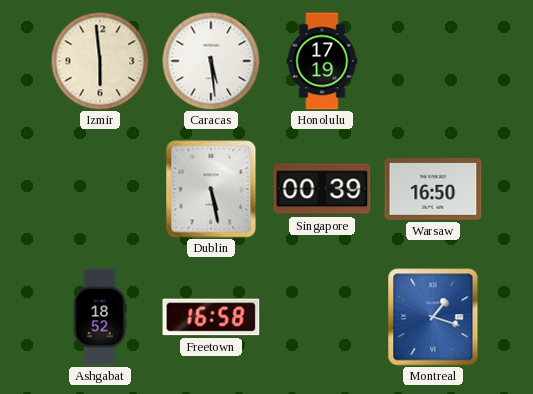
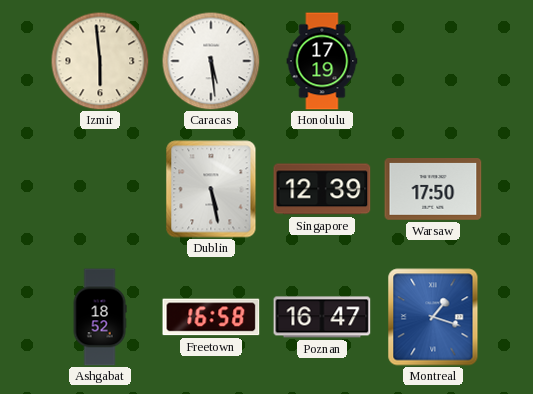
Singapore: 00:39 -> 12:39
Warsaw: 16:50 -> 17:50
Poznan: none -> 16:47
